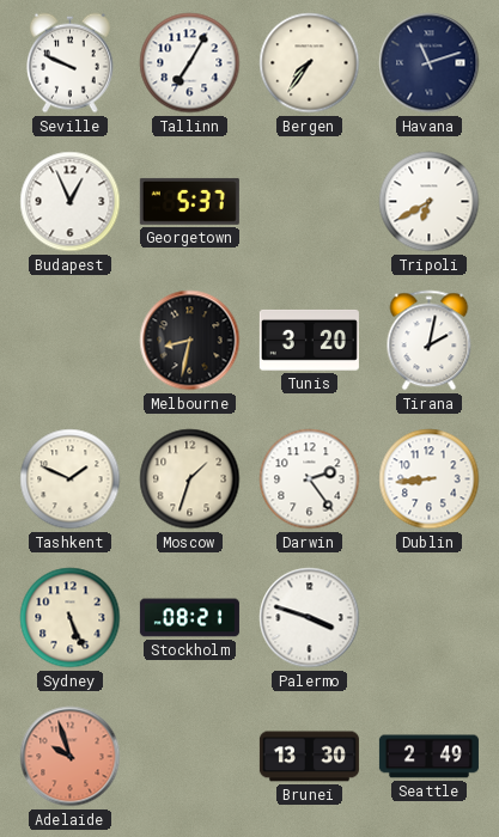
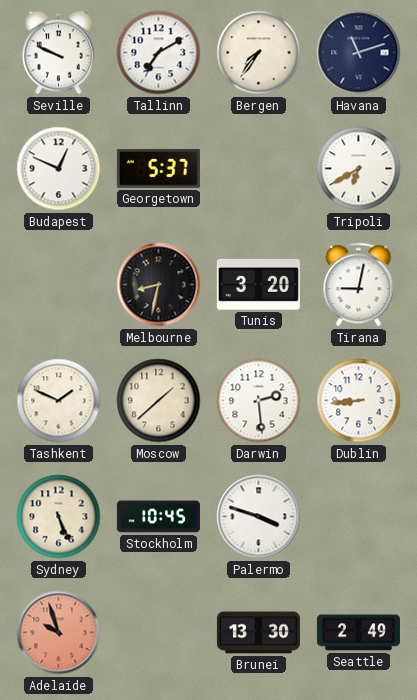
Tallinn: 7:05 -> 7:10
Budapest: 12:56 -> 12:49
Tirana: 2:02 -> 9:02
Moscow: 1:33 -> 1:38
Darwin: 2:24 -> 2:29
Stockholm: 08:21 -> 10:45
